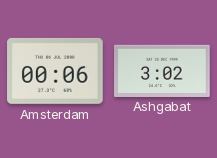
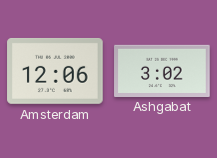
Amsterdam: 00:06 -> 12:06
